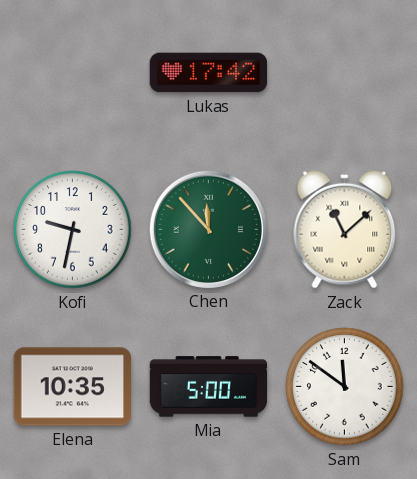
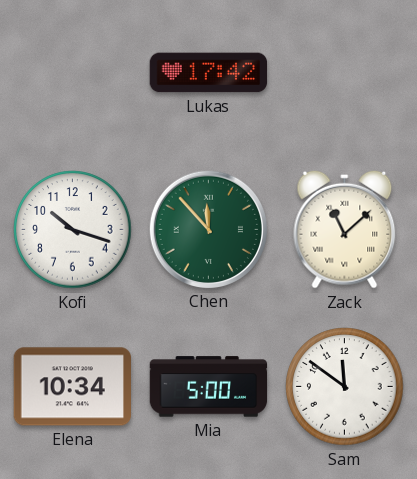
Kofi: 9:32 -> 10:18
Elena: 10:35 -> 10:34
